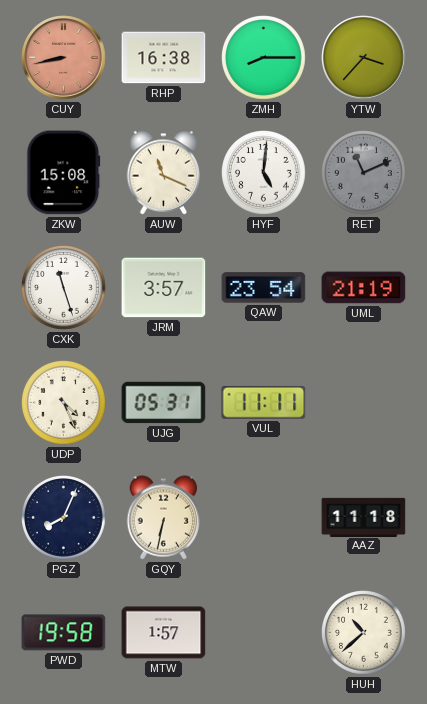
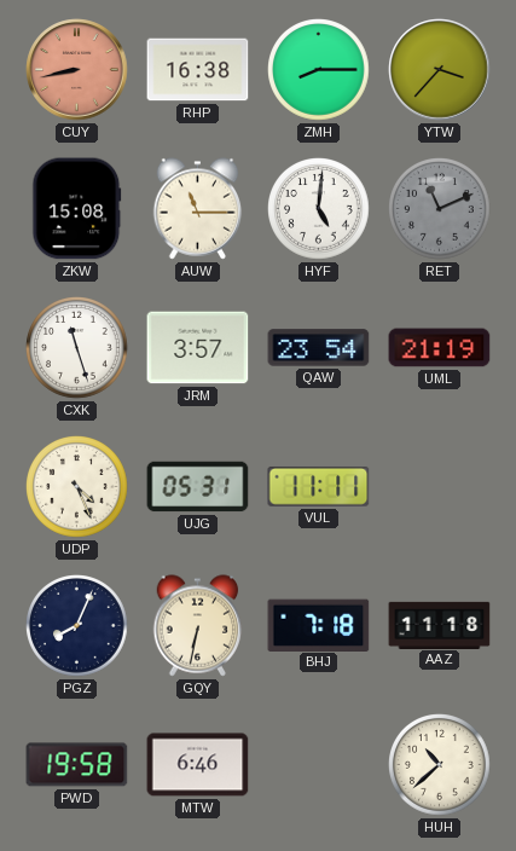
AUW: 11:19 -> 11:15
BHJ: none -> 7:18
MTW: 1:57 -> 6:46
